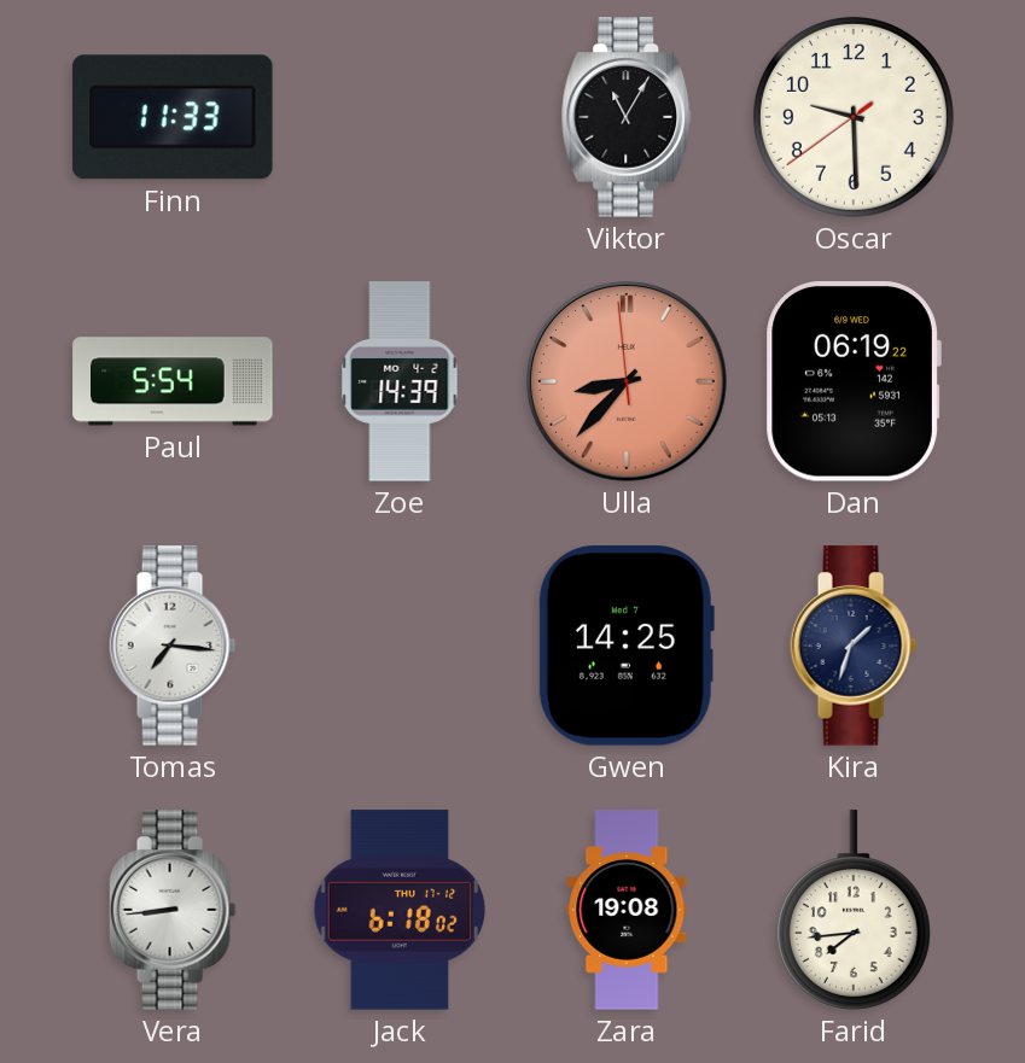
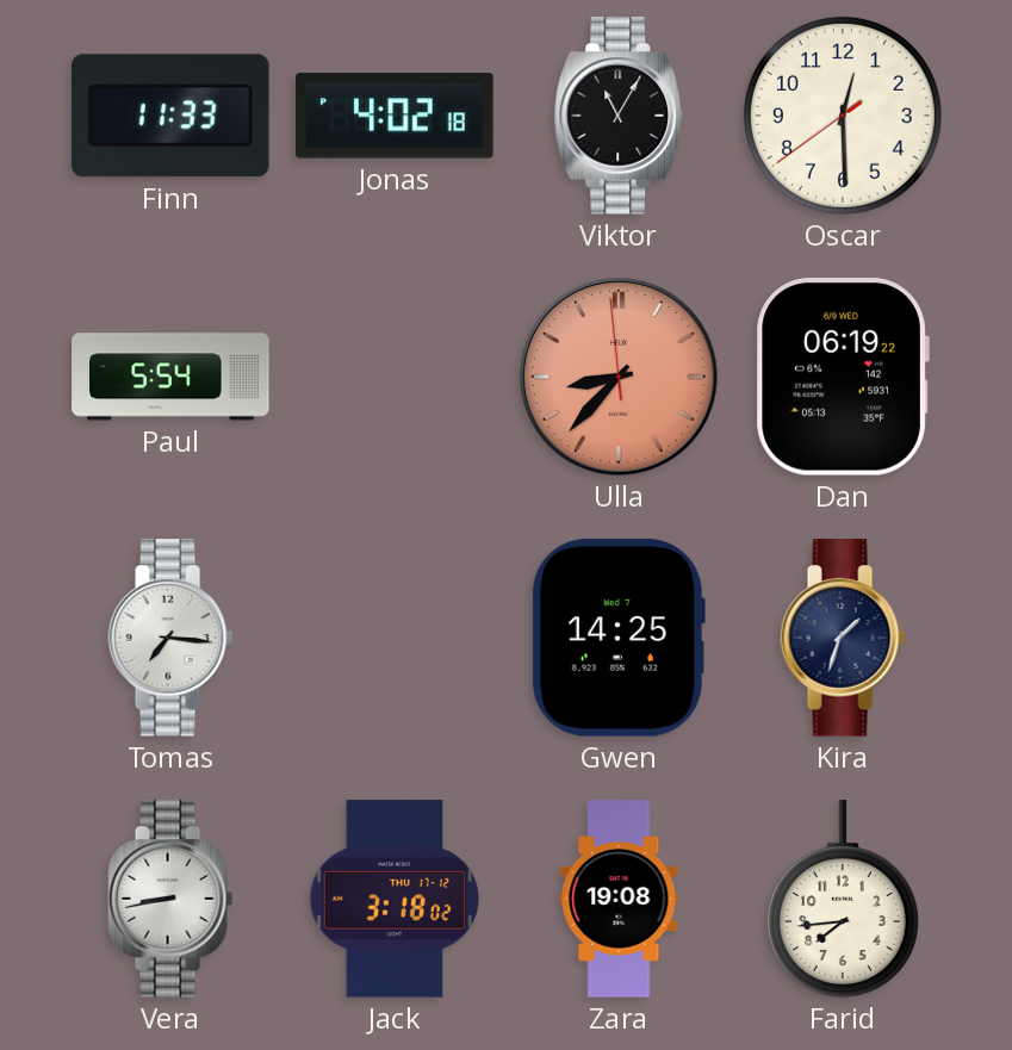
Jonas: none -> 4:02
Oscar: 9:29 -> 12:29
Zoe: 14:39 -> none
Vera: 8:44 -> 8:43
Jack: 6:18 -> 3:18
